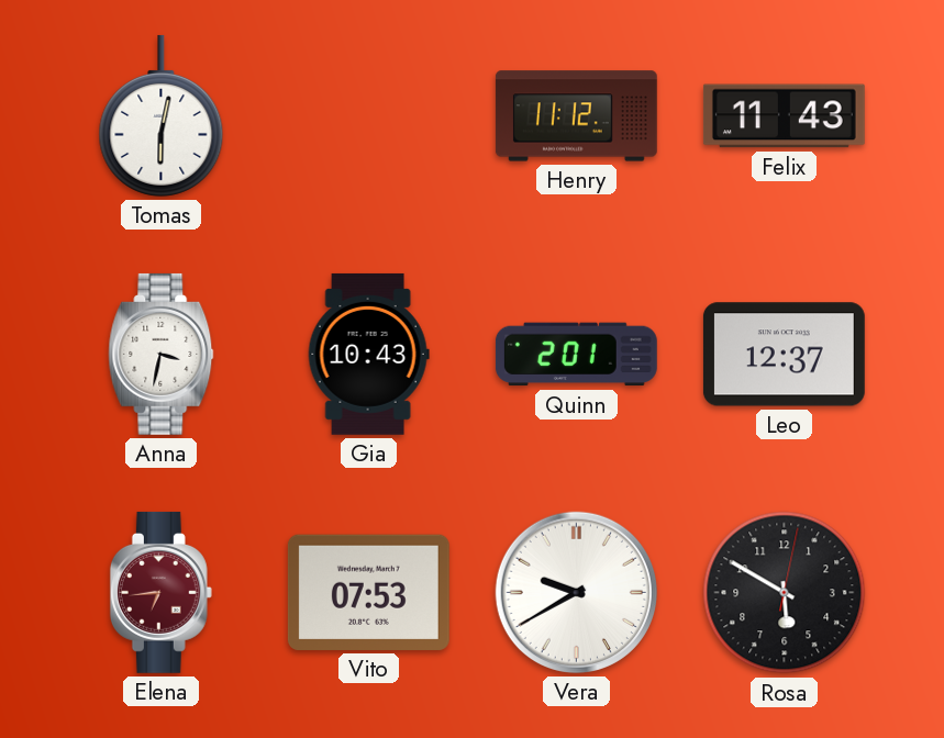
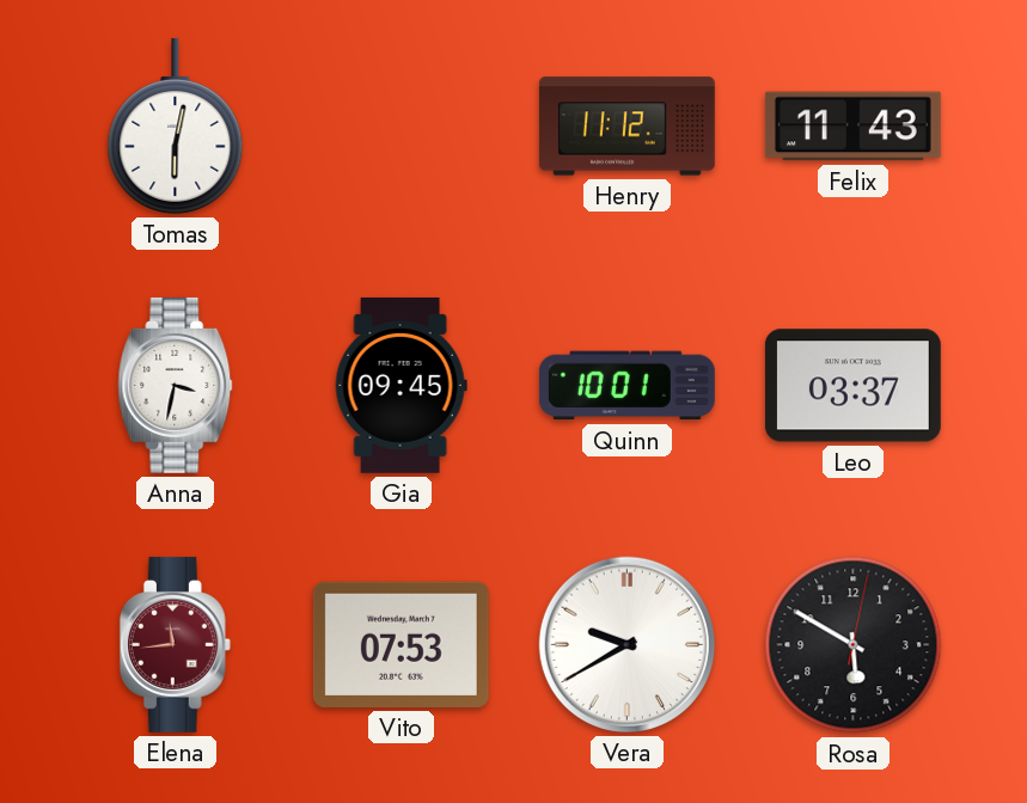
Gia: 10:43 -> 09:45
Quinn: 2:01 -> 10:01
Leo: 12:37 -> 03:37
Elena: 6:44 -> 11:44
